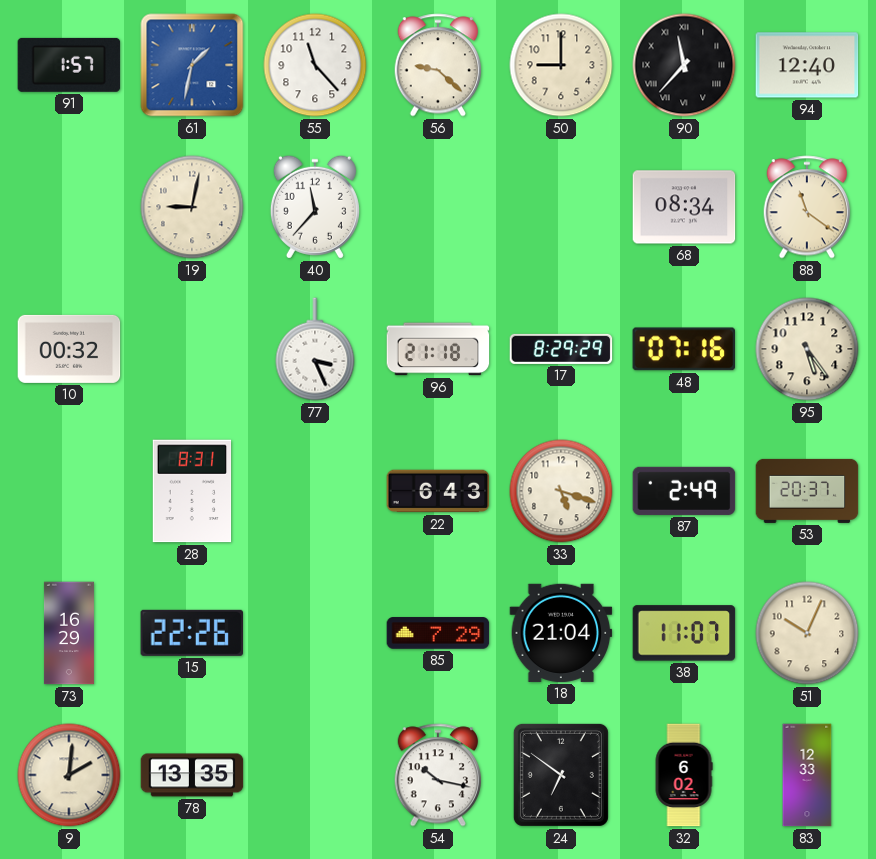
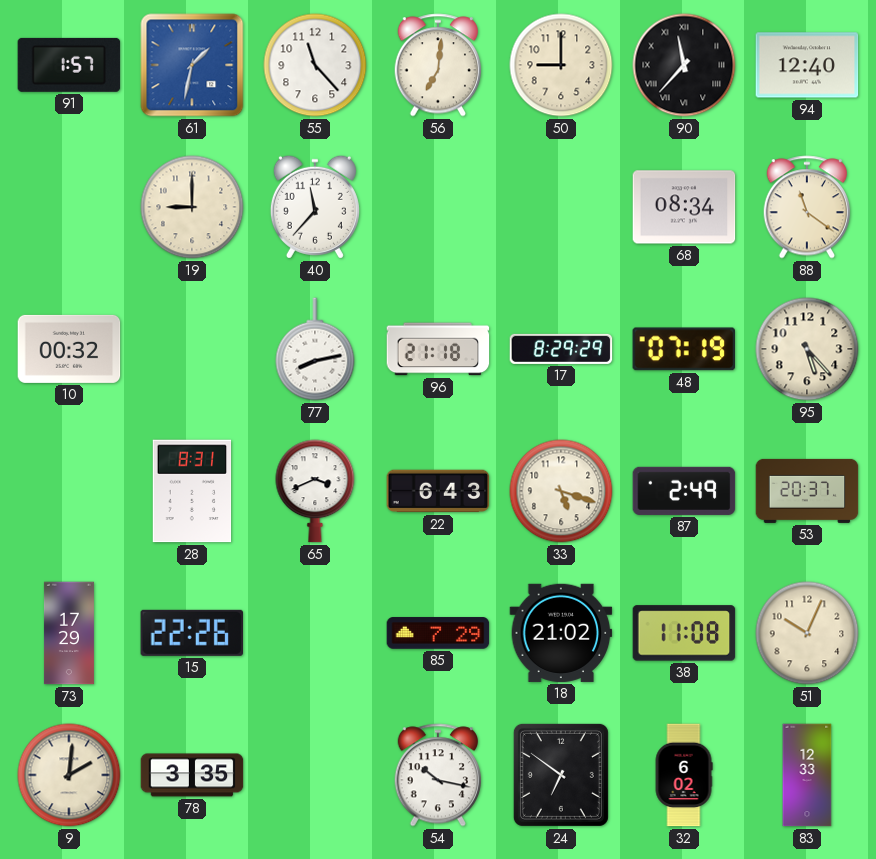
56: 9:22 -> 7:01
19: 9:02 -> 9:00
77: 3:26 -> 8:13
48: 07:16 -> 07:19
95: 5:24 -> 5:23
65: none -> 3:41
73: 16:29 -> 17:29
18: 21:04 -> 21:02
38: 11:07 -> 11:08
78: 13:35 -> 3:35
